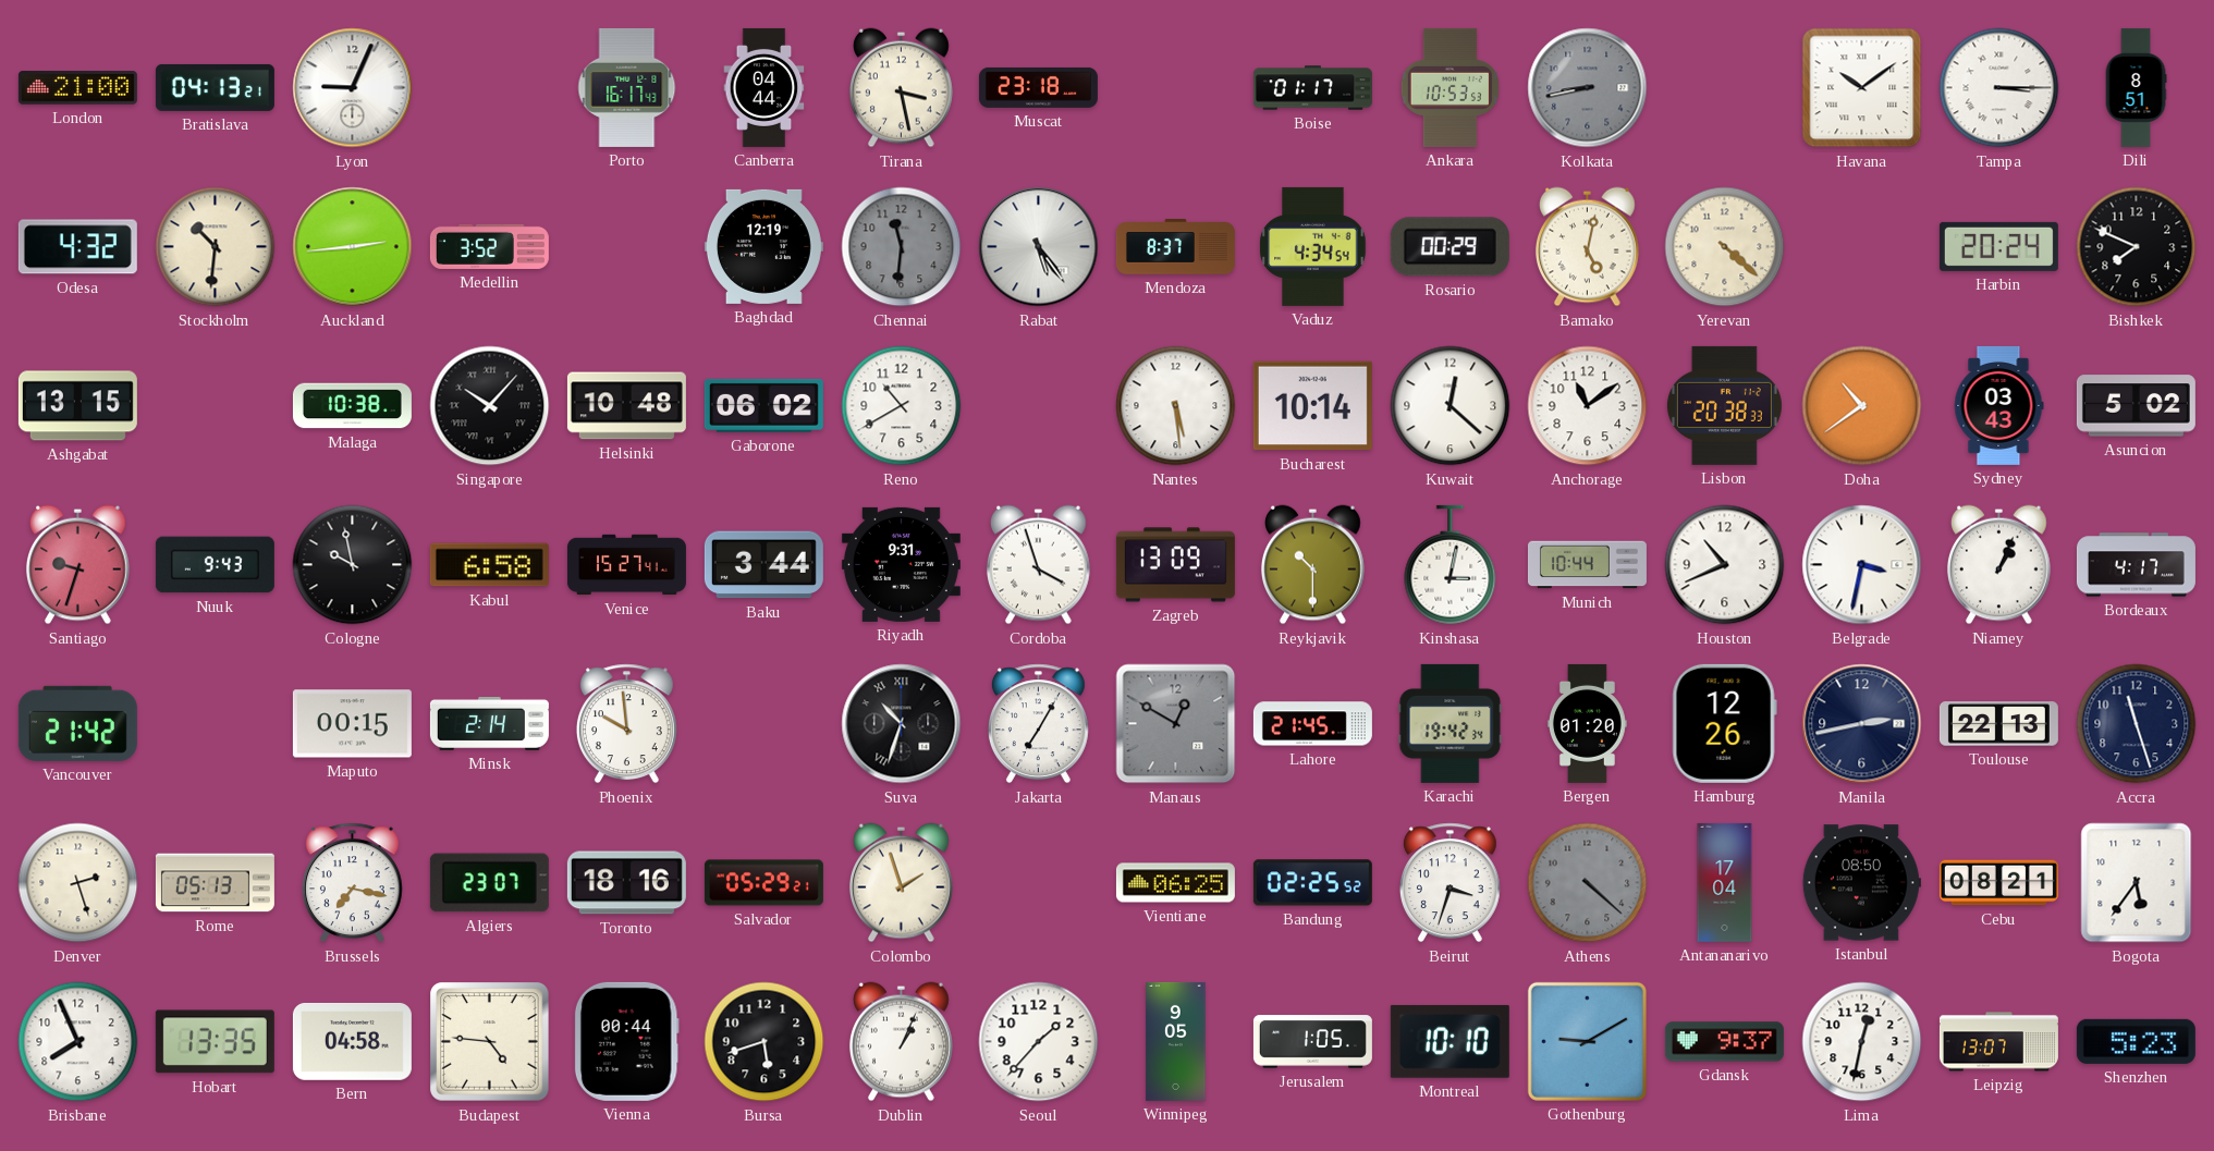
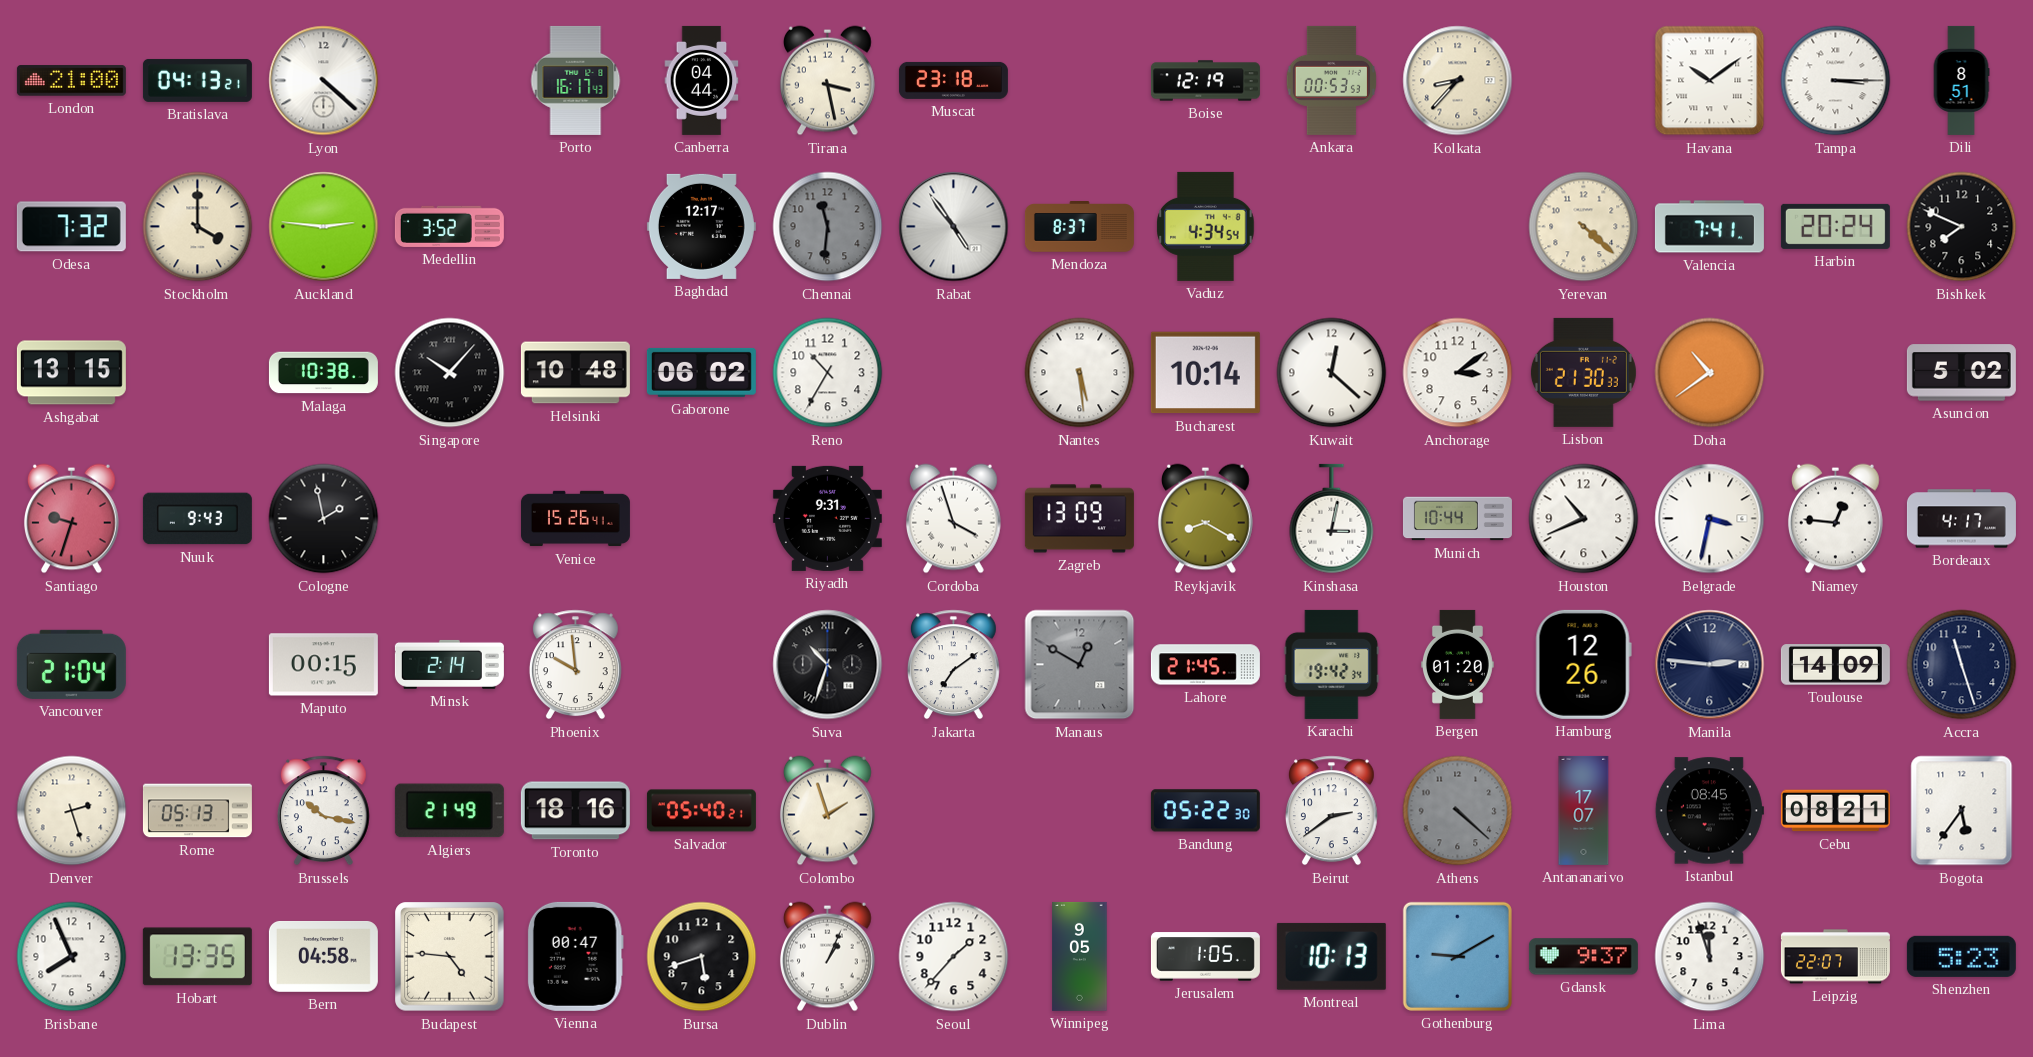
Lyon: 9:04 -> 4:22
Boise: 01:17 -> 12:19
Ankara: 10:53 -> 00:53
Kolkata: 8:43 -> 8:37
Kolkata dial: grey -> cream
Odesa: 4:32 -> 7:32
Stockholm: 10:31 -> 4:00
Auckland: 2:44 -> 2:46
Baghdad: 12:19 -> 12:17
Rabat: 5:24 -> 4:54
Rosario: 00:29 -> none
Bamako: 5:02 -> none
Valencia: none -> 7:41
Reno: 10:40 -> 10:35
Anchorage: 11:09 -> 3:09
Lisbon: 20:38 -> 21:30
Sydney: 03:43 -> none
Cologne: 9:58 -> 1:58
Kabul: 6:58 -> none
Venice: 15:27 -> 15:26
Baku: 3:44 -> none
Reykjavik: 10:30 -> 8:20
Niamey: 1:04 -> 12:46
Vancouver: 21:42 -> 21:04
Jakarta: 7:05 -> 7:09
Manila: 2:43 -> 2:46
Toulouse: 22:13 -> 14:09
Brussels: 7:17 -> 10:17
Algiers: 23:07 -> 21:49
Salvador: 05:29 -> 05:40
Vientiane: 06:25 -> none
Bandung: 02:25 -> 05:22
Beirut: 3:33 -> 2:39
Antananarivo: 17:04 -> 17:07
Istanbul: 08:50 -> 08:45
Vienna: 00:44 -> 00:47
Montreal: 10:10 -> 10:13
Lima: 12:32 -> 11:57
Leipzig: 13:07 -> 22:07
